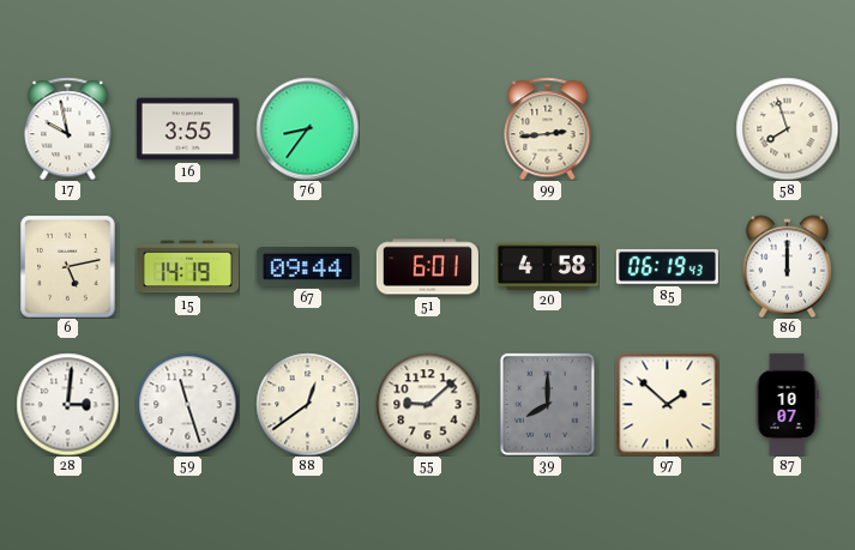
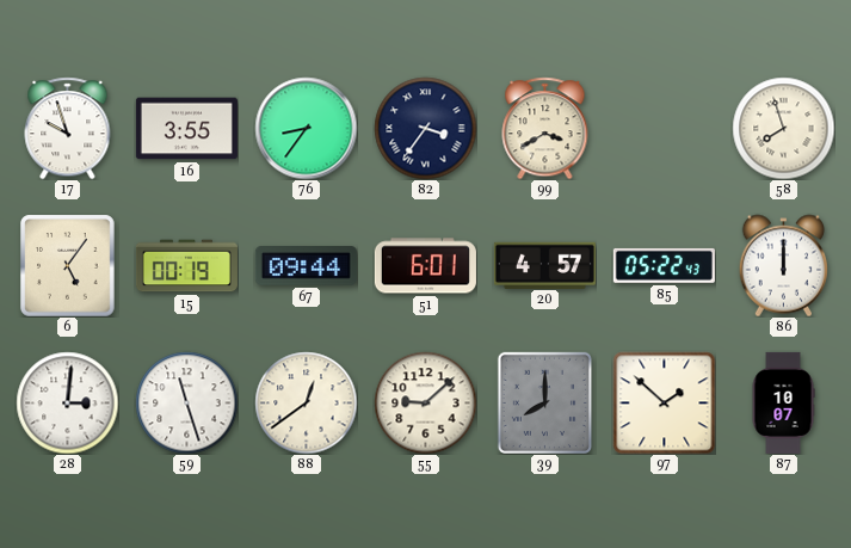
17: 9:58 -> 9:57
82: none -> 3:36
99: 2:44 -> 3:40
6: 5:13 -> 5:06
15: 14:19 -> 00:19
20: 4:58 -> 4:57
85: 06:19 -> 05:22
